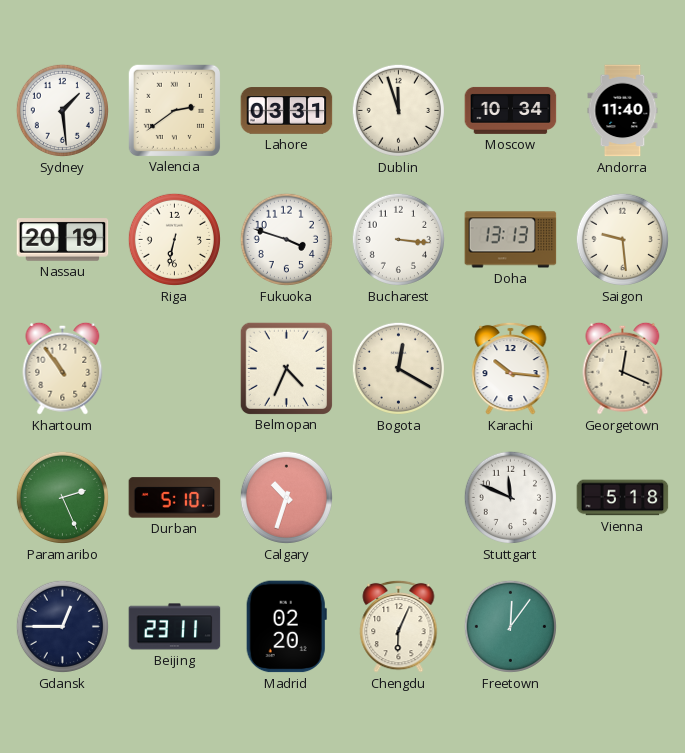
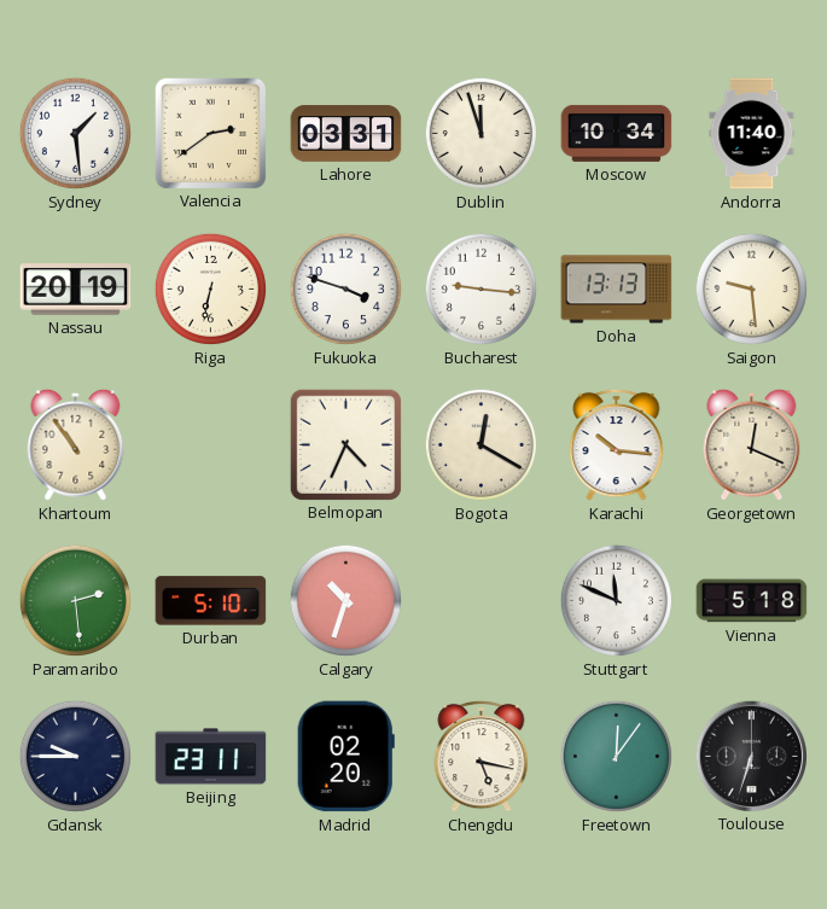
Bucharest: 3:16 -> 9:16
Paramaribo: 2:26 -> 2:29
Gdansk: 12:45 -> 9:45
Chengdu: 6:04 -> 5:17
Toulouse: none -> 6:33
